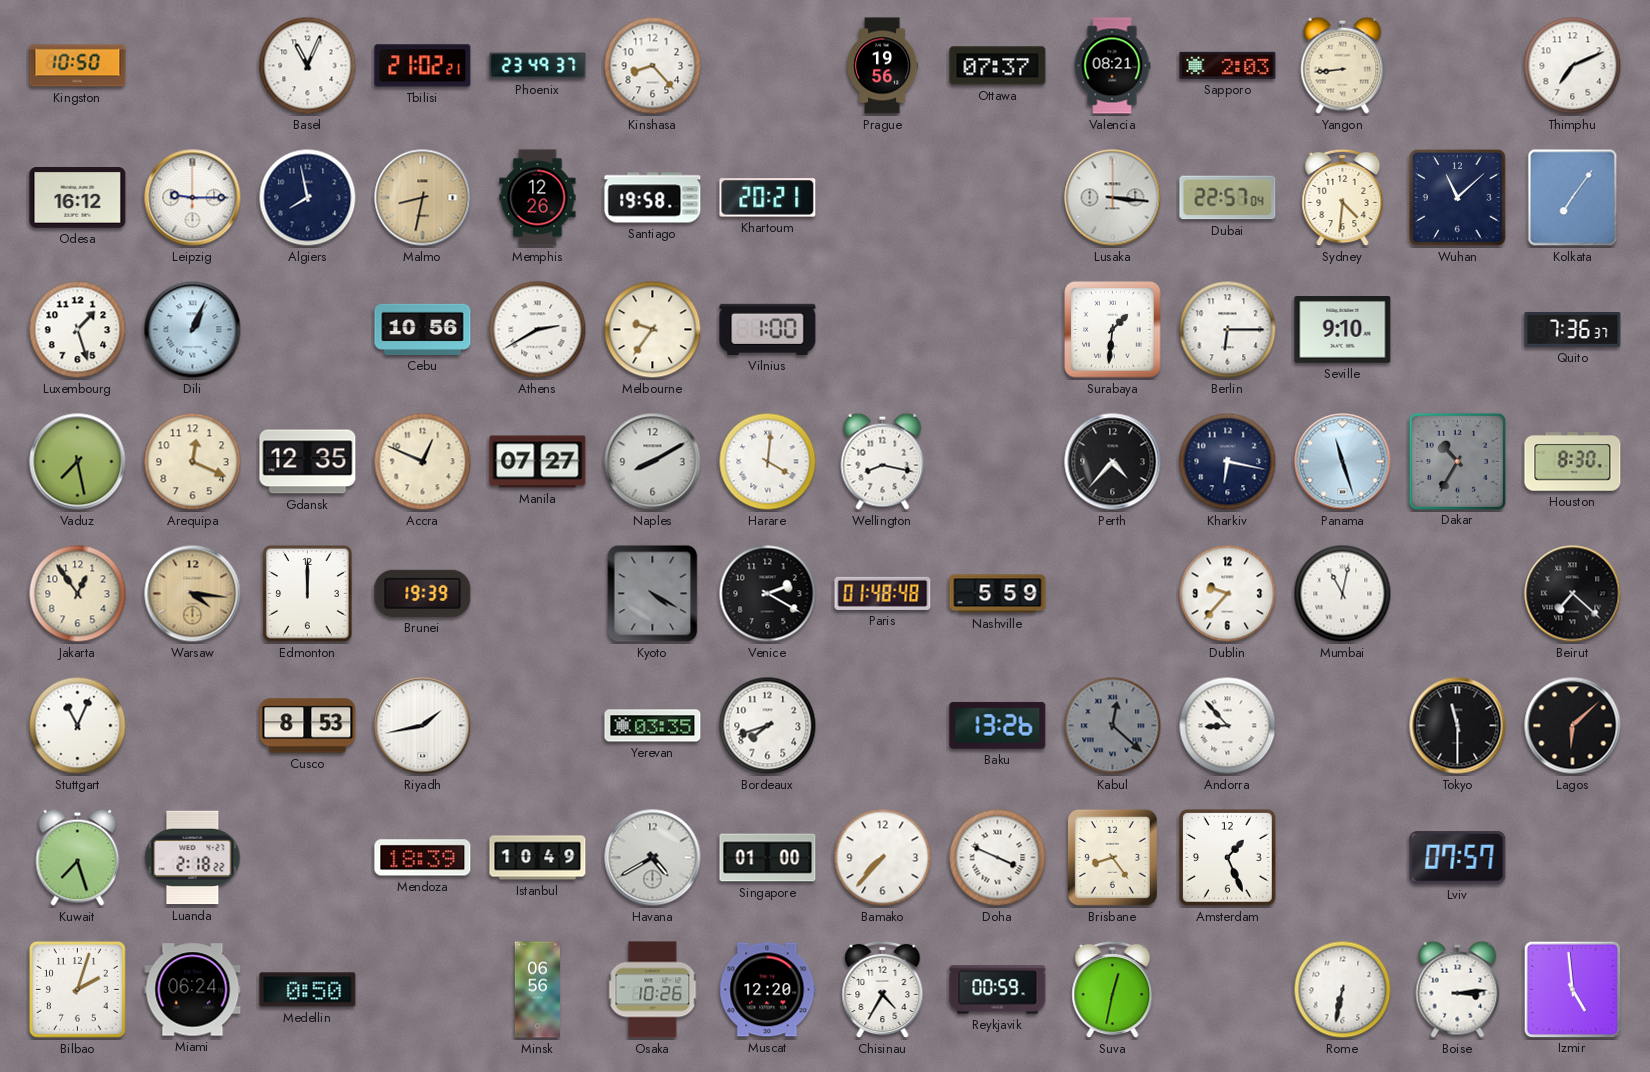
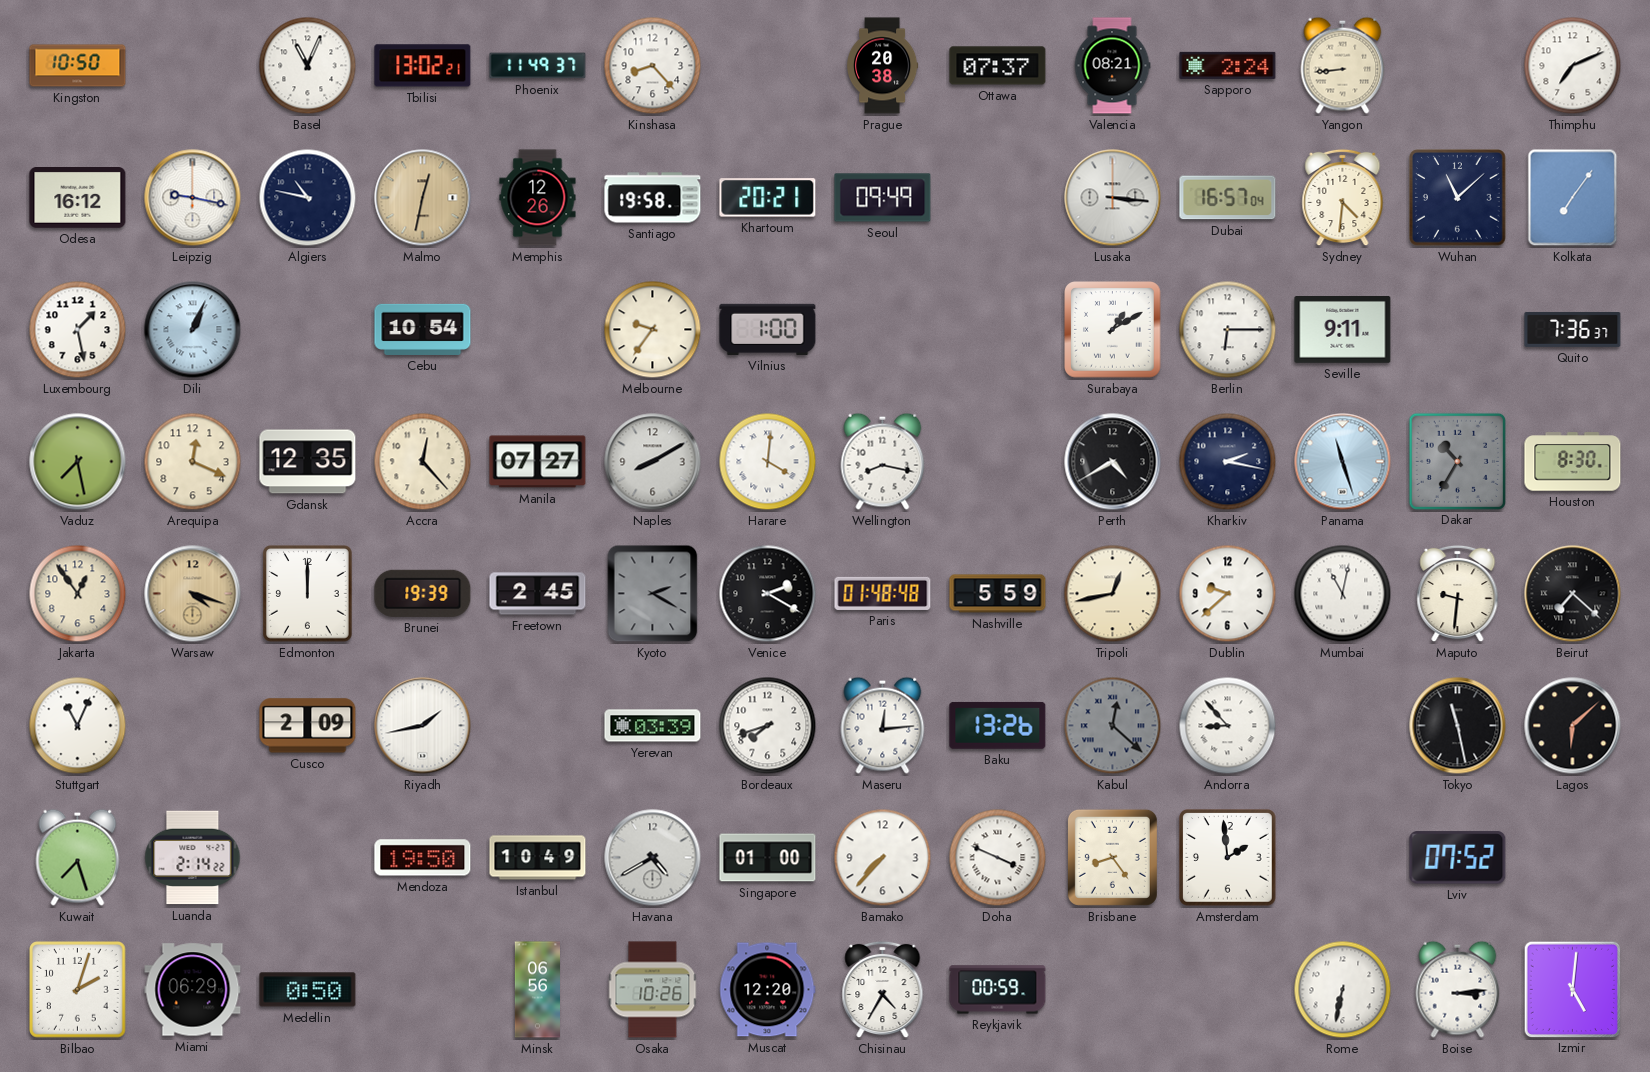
Tbilisi: 21:02 -> 13:02
Phoenix: 23:49 -> 11:49
Prague: 19:56 -> 20:38
Sapporo: 2:03 -> 2:24
Leipzig: 9:15 -> 9:17
Algiers: 7:58 -> 10:47
Malmo: 8:32 -> 12:32
Seoul: none -> 09:49
Dubai: 22:57 -> 16:57
Luxembourg: 1:27 -> 1:28
Cebu: 10:56 -> 10:54
Athens: 2:40 -> none
Surabaya: 1:31 -> 1:10
Seville: 9:10 -> 9:11
Accra: 12:49 -> 12:23
Perth: 4:37 -> 4:40
Kharkiv: 6:17 -> 2:17
Warsaw: 4:16 -> 4:18
Freetown: none -> 2:45
Kyoto: 4:20 -> 2:20
Tripoli: none -> 12:43
Dublin: 9:37 -> 9:38
Maputo: none -> 9:31
Cusco: 8:53 -> 2:09
Yerevan: 03:35 -> 03:39
Maseru: none -> 12:14
Tokyo: 11:30 -> 11:28
Luanda: 2:18 -> 2:14
Mendoza: 18:39 -> 19:50
Amsterdam: 1:26 -> 1:59
Lviv: 07:57 -> 07:52
Miami: 06:24 -> 06:29
Suva: 12:32 -> none
Izmir: 4:59 -> 5:01
